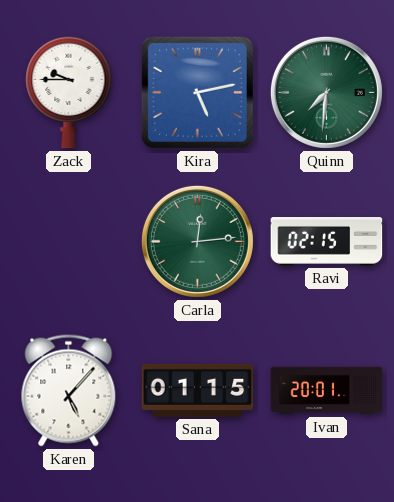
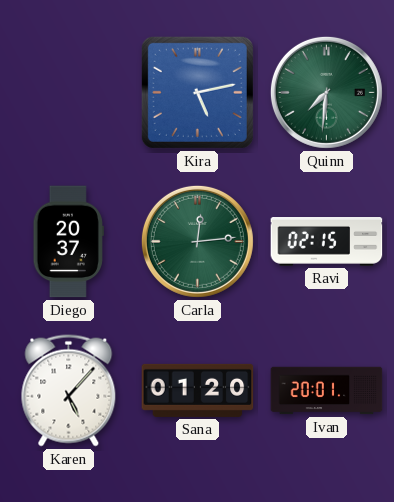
Zack: 9:45 -> none
Diego: none -> 20:37
Sana: 01:15 -> 01:20
